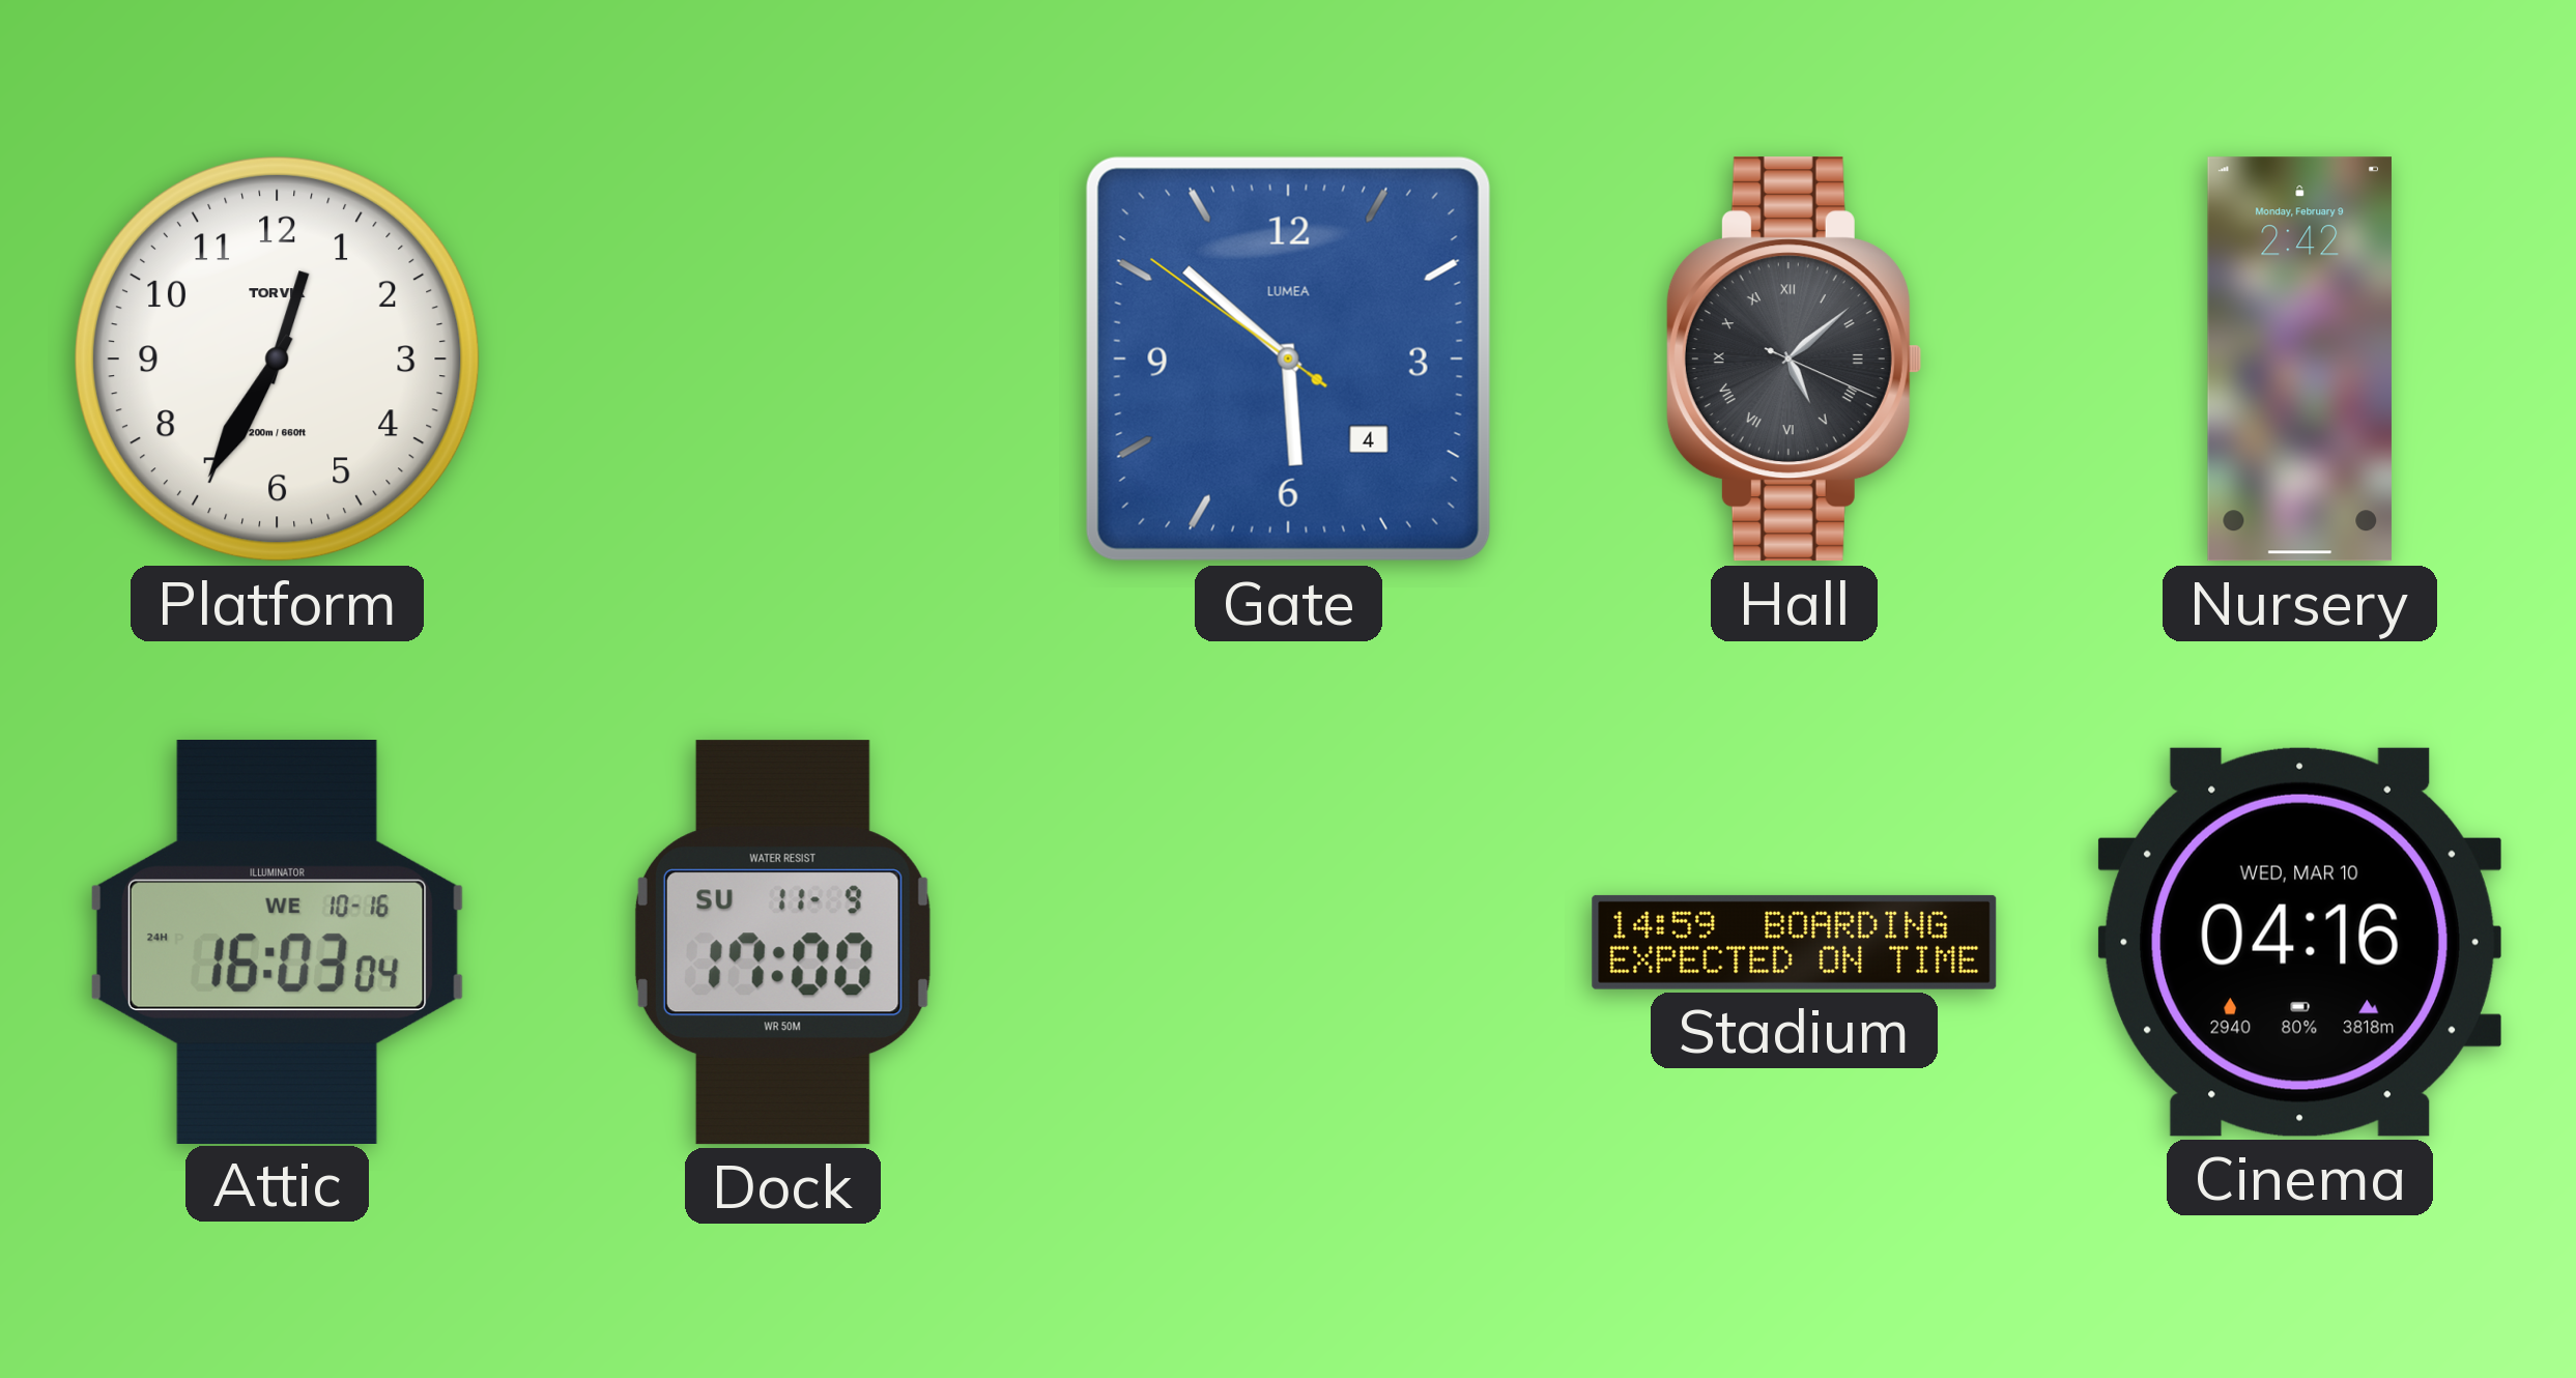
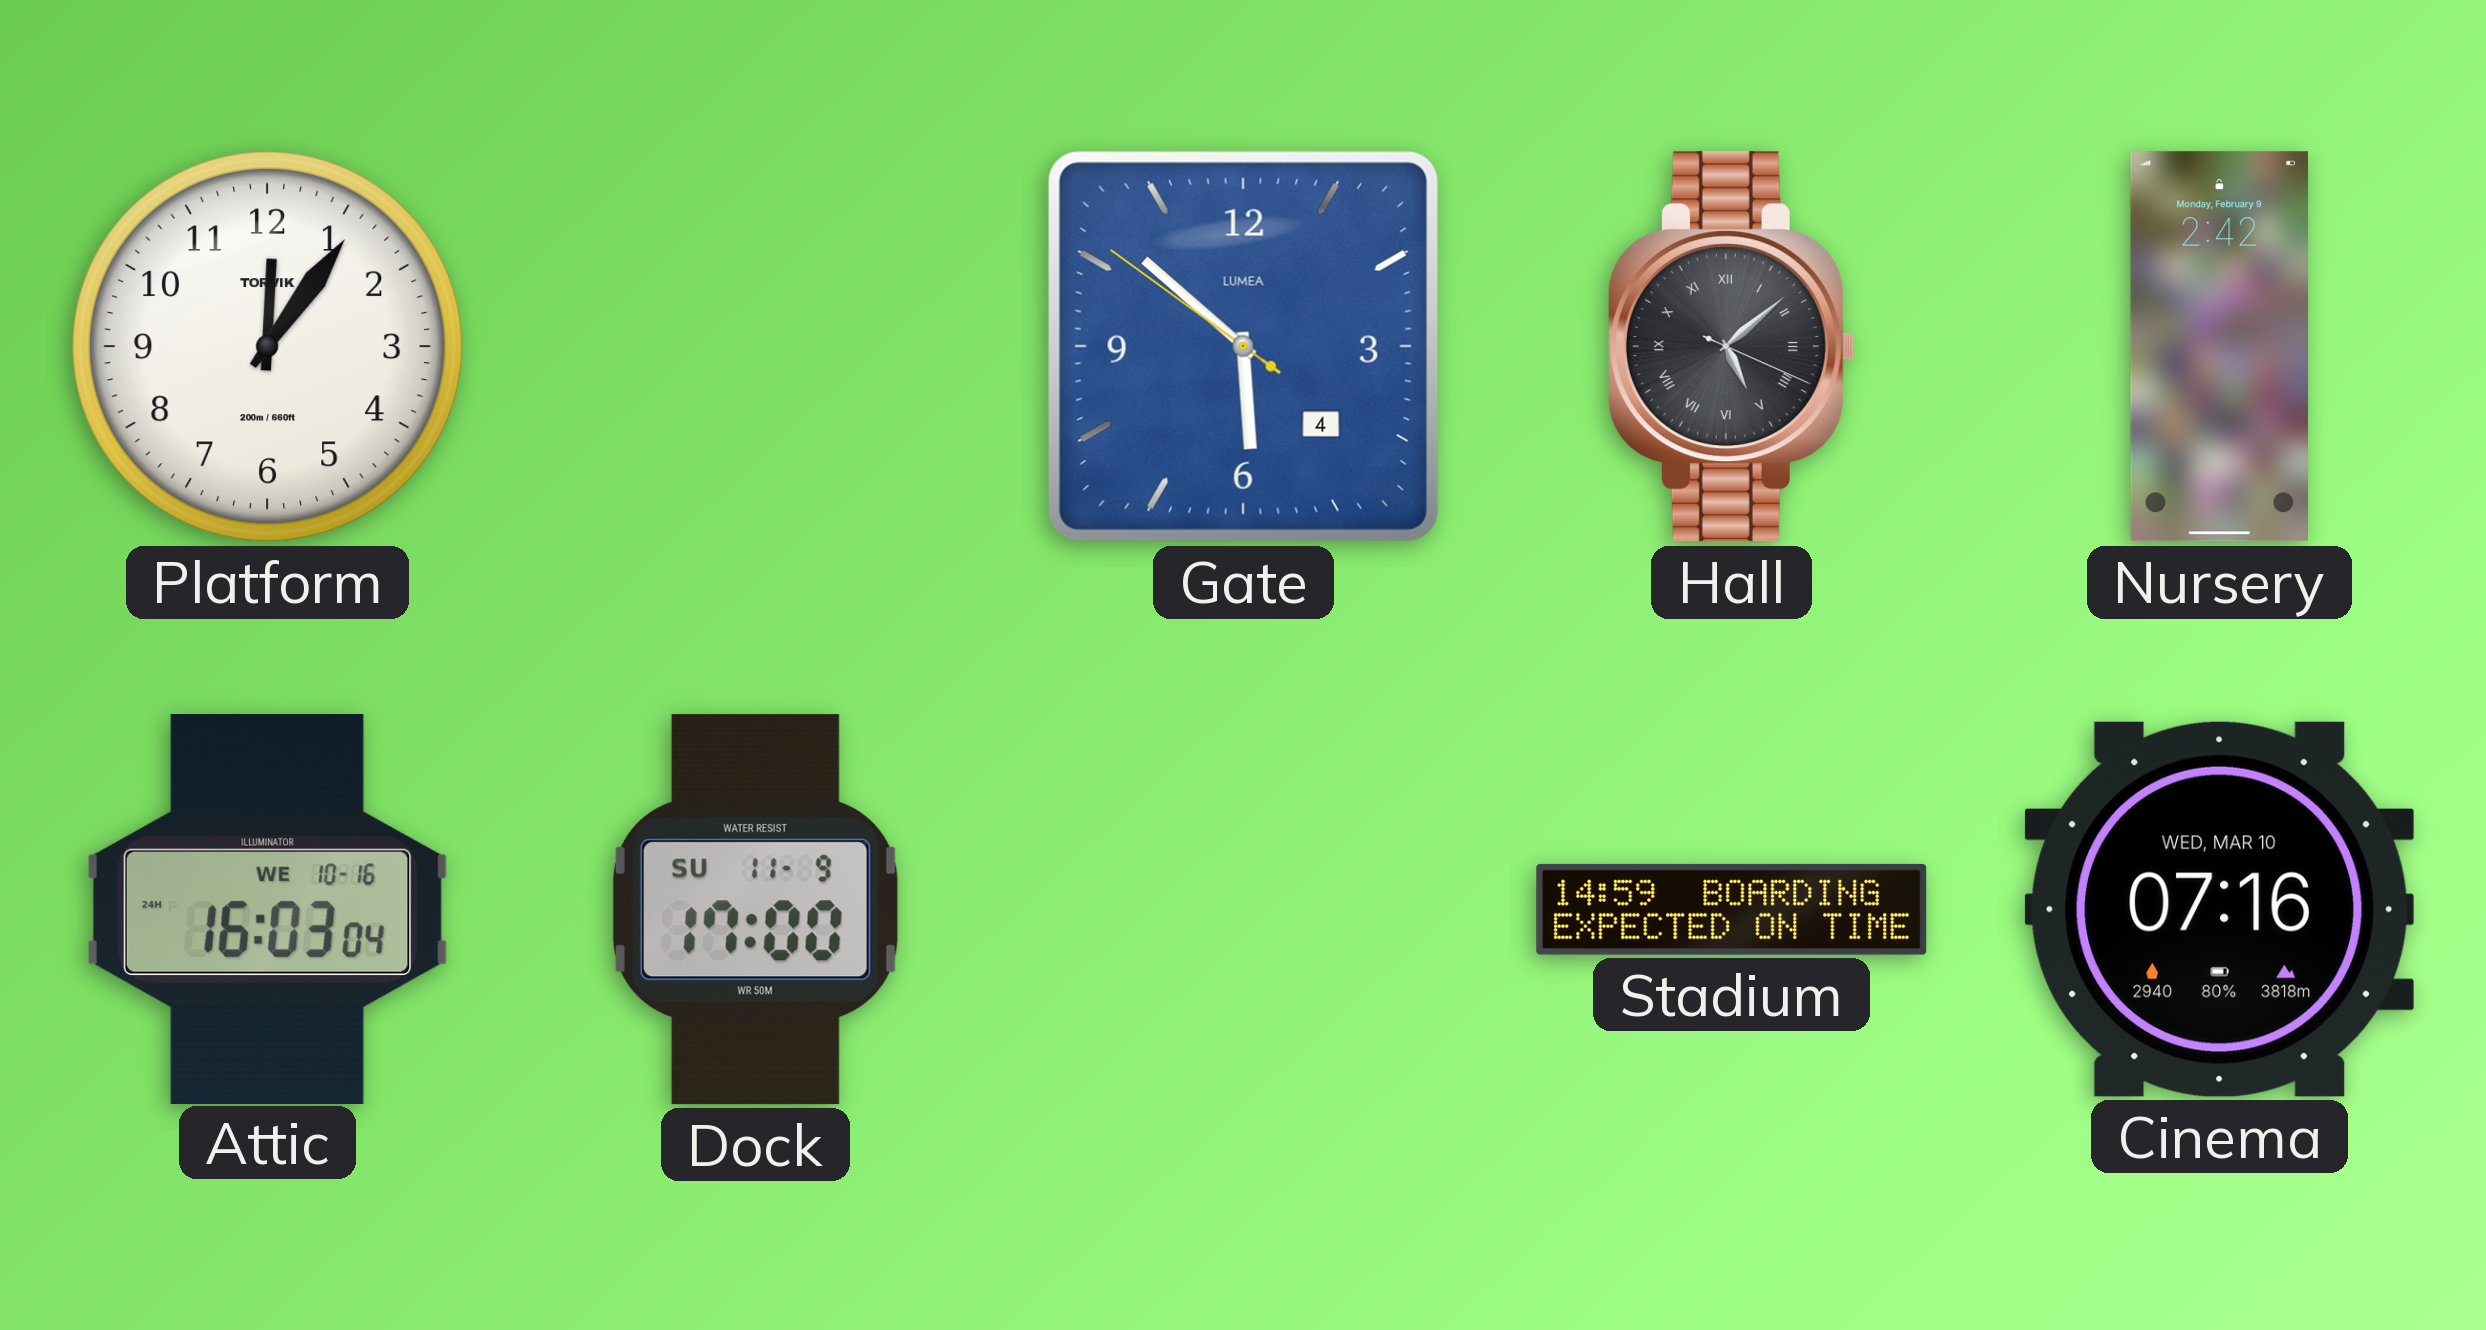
Platform: 12:35 -> 12:06
Cinema: 04:16 -> 07:16
